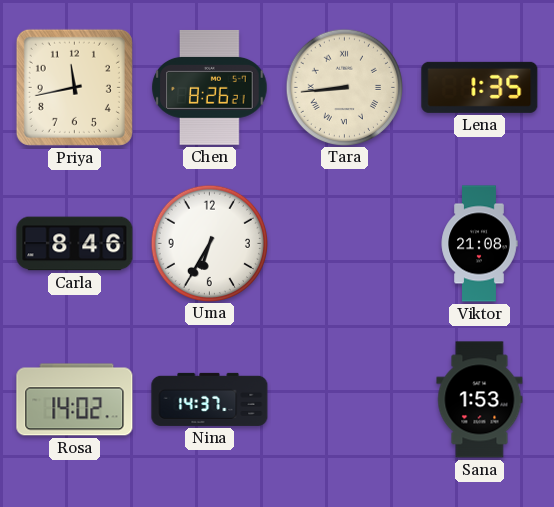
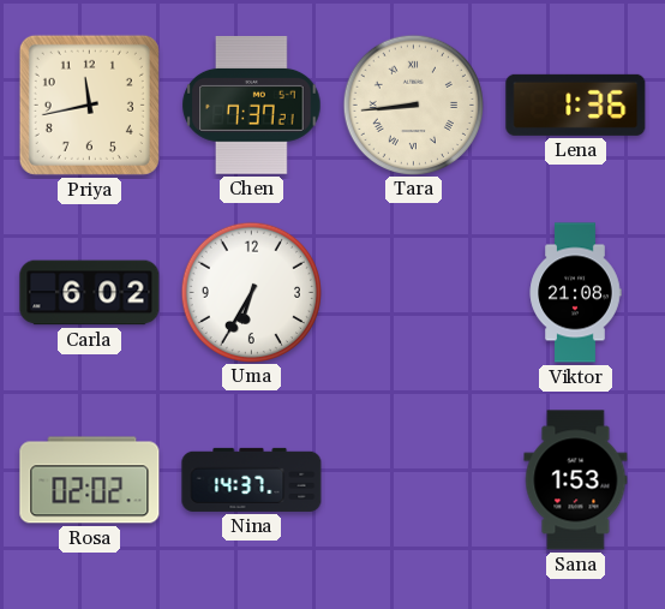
Chen: 8:26 -> 7:37
Lena: 1:35 -> 1:36
Carla: 8:46 -> 6:02
Rosa: 14:02 -> 02:02
